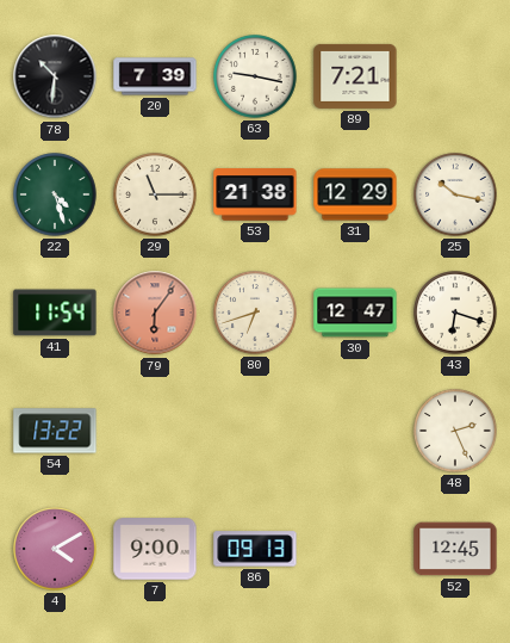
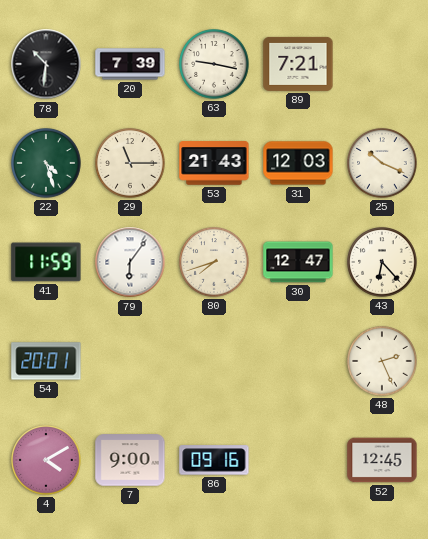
53: 21:38 -> 21:43
31: 12:29 -> 12:03
25: 10:17 -> 10:19
41: 11:54 -> 11:59
79 dial: salmon -> white
80: 6:42 -> 7:42
43: 6:18 -> 6:23
54: 13:22 -> 20:01
86: 09:13 -> 09:16
